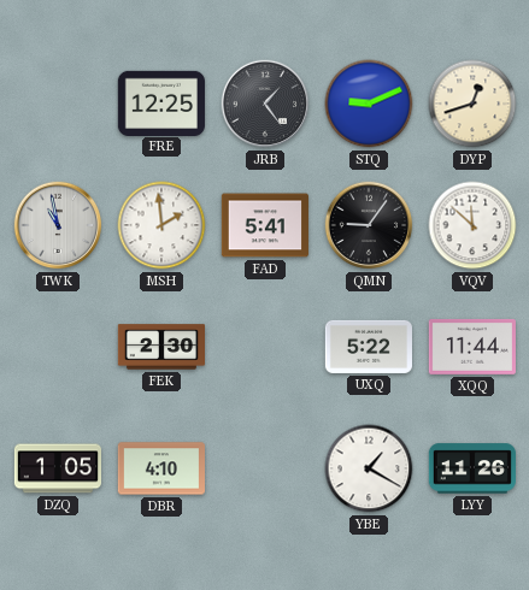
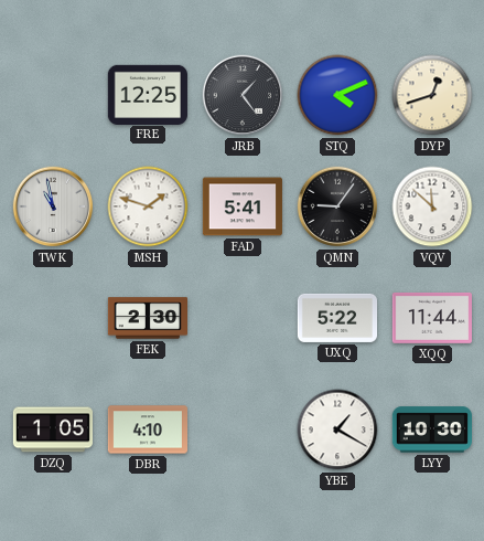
STQ: 9:11 -> 4:11
MSH: 1:59 -> 1:48
LYY: 11:26 -> 10:30
